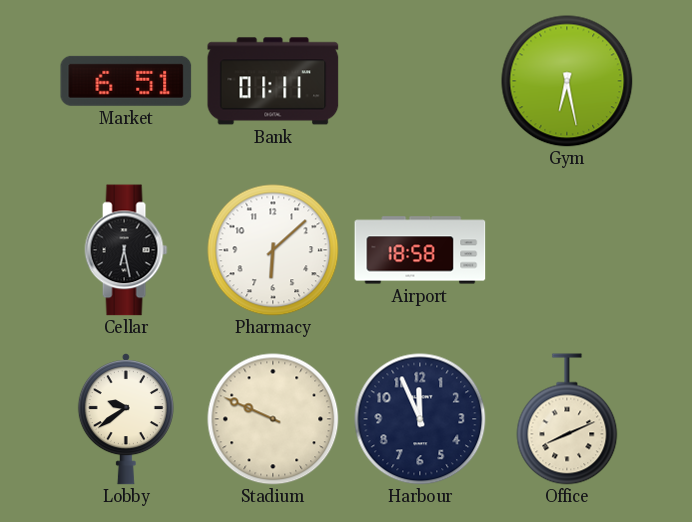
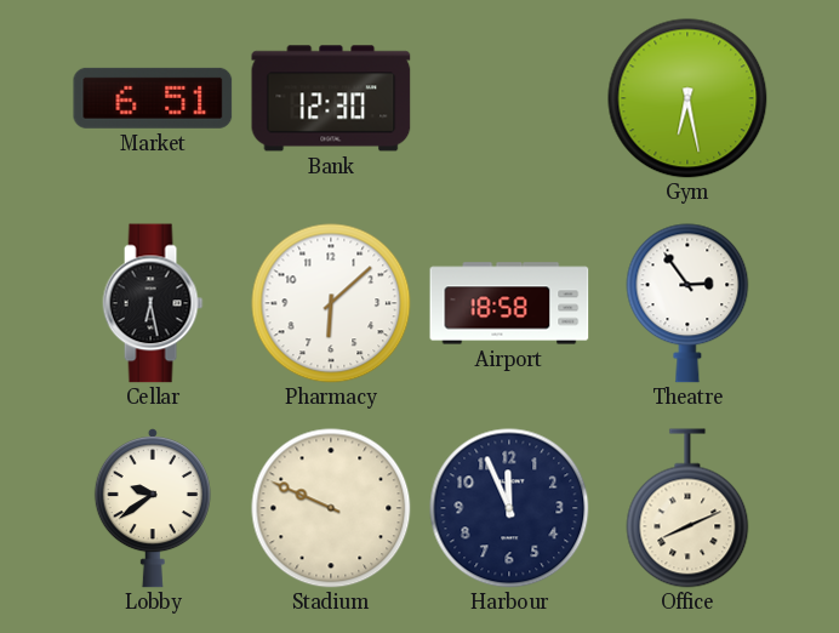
Bank: 01:11 -> 12:30
Theatre: none -> 2:54
